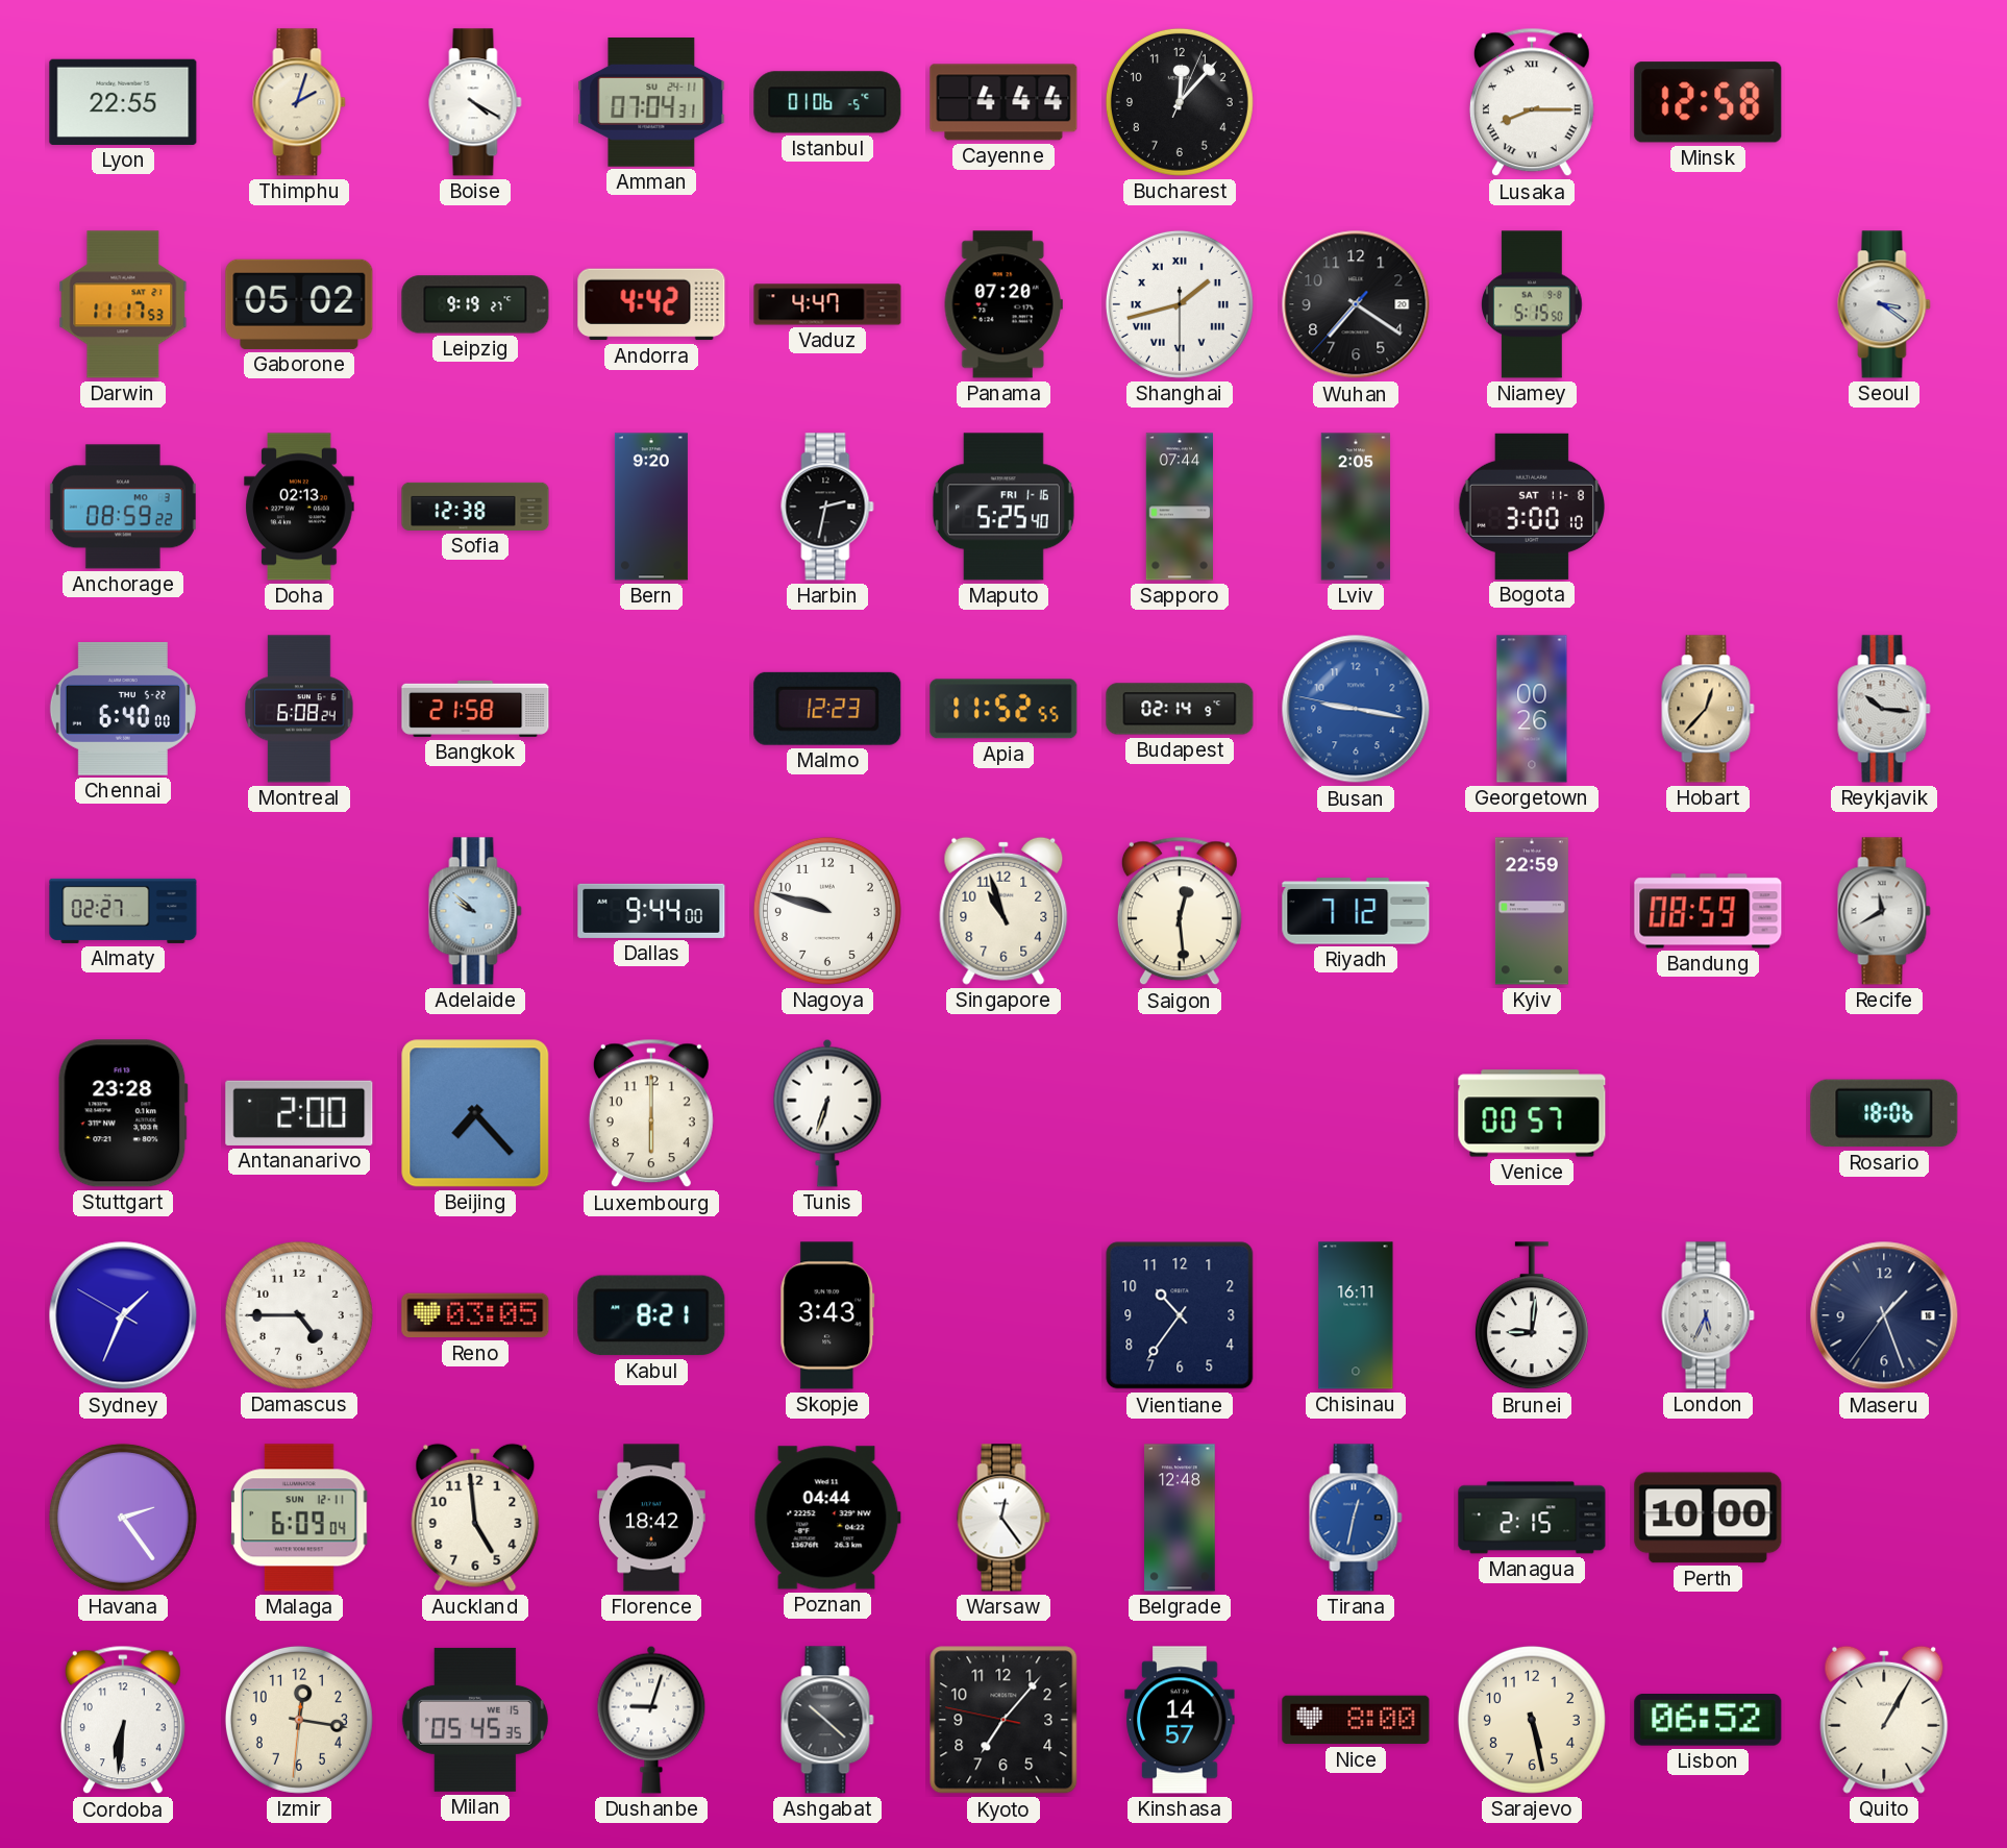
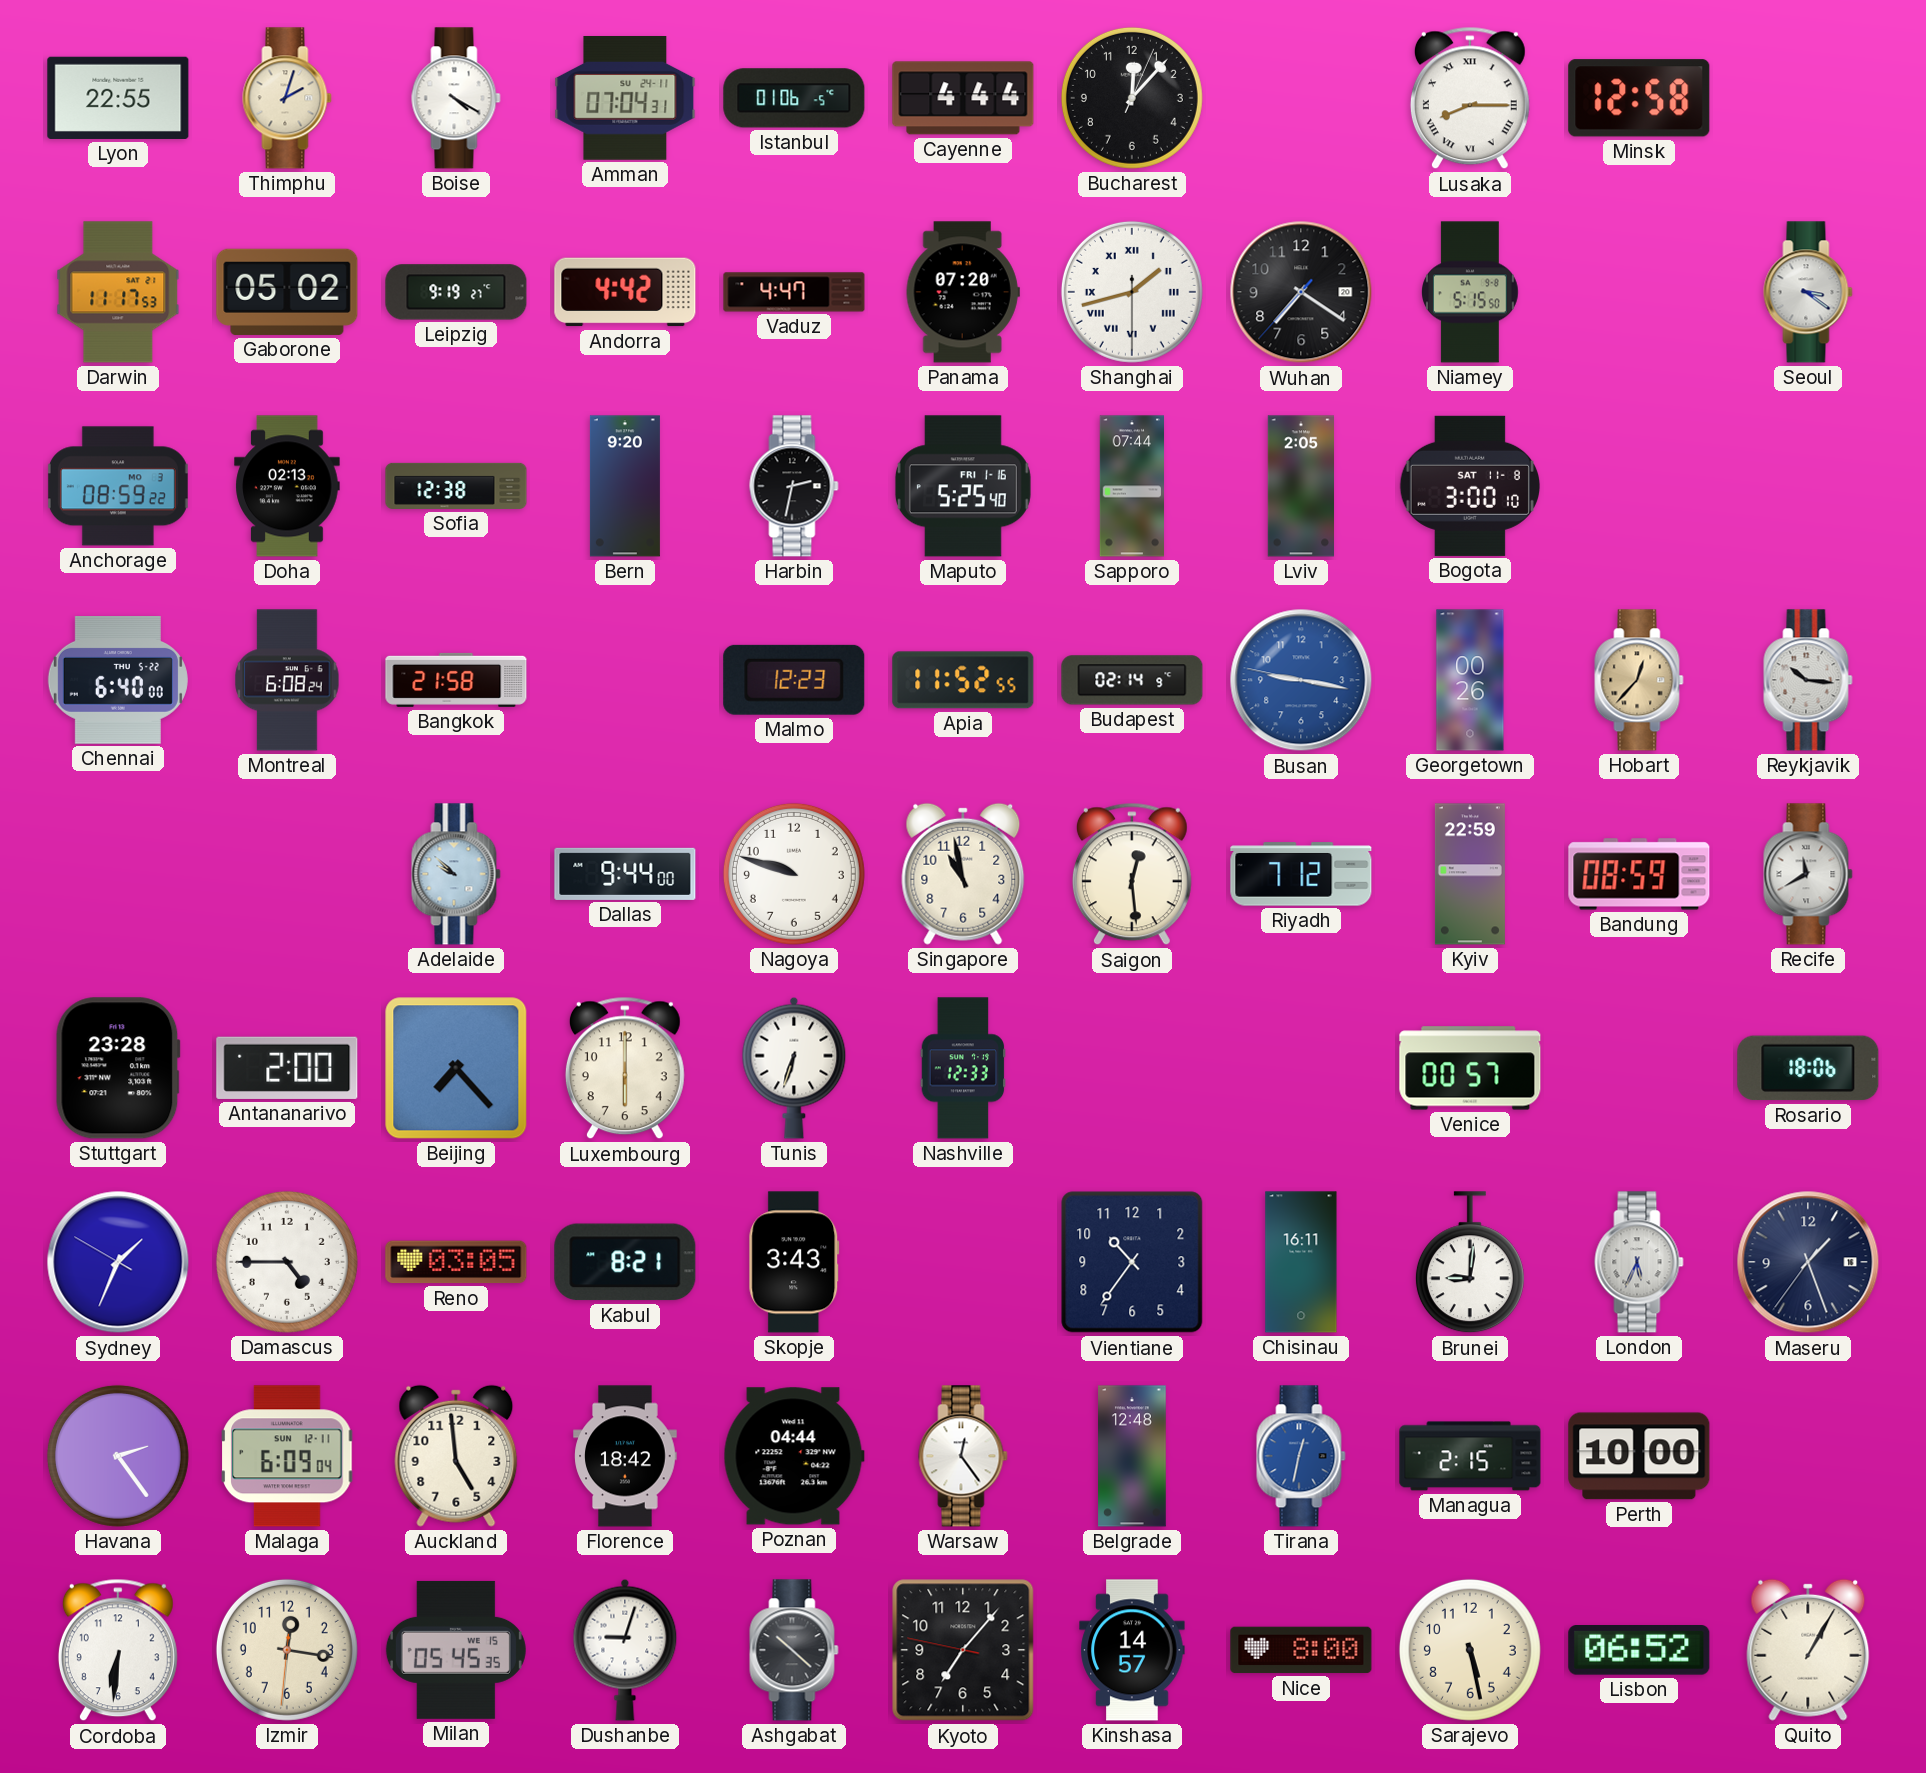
Almaty: 02:27 -> none
Singapore: 10:57 -> 10:58
Nashville: none -> 12:33
